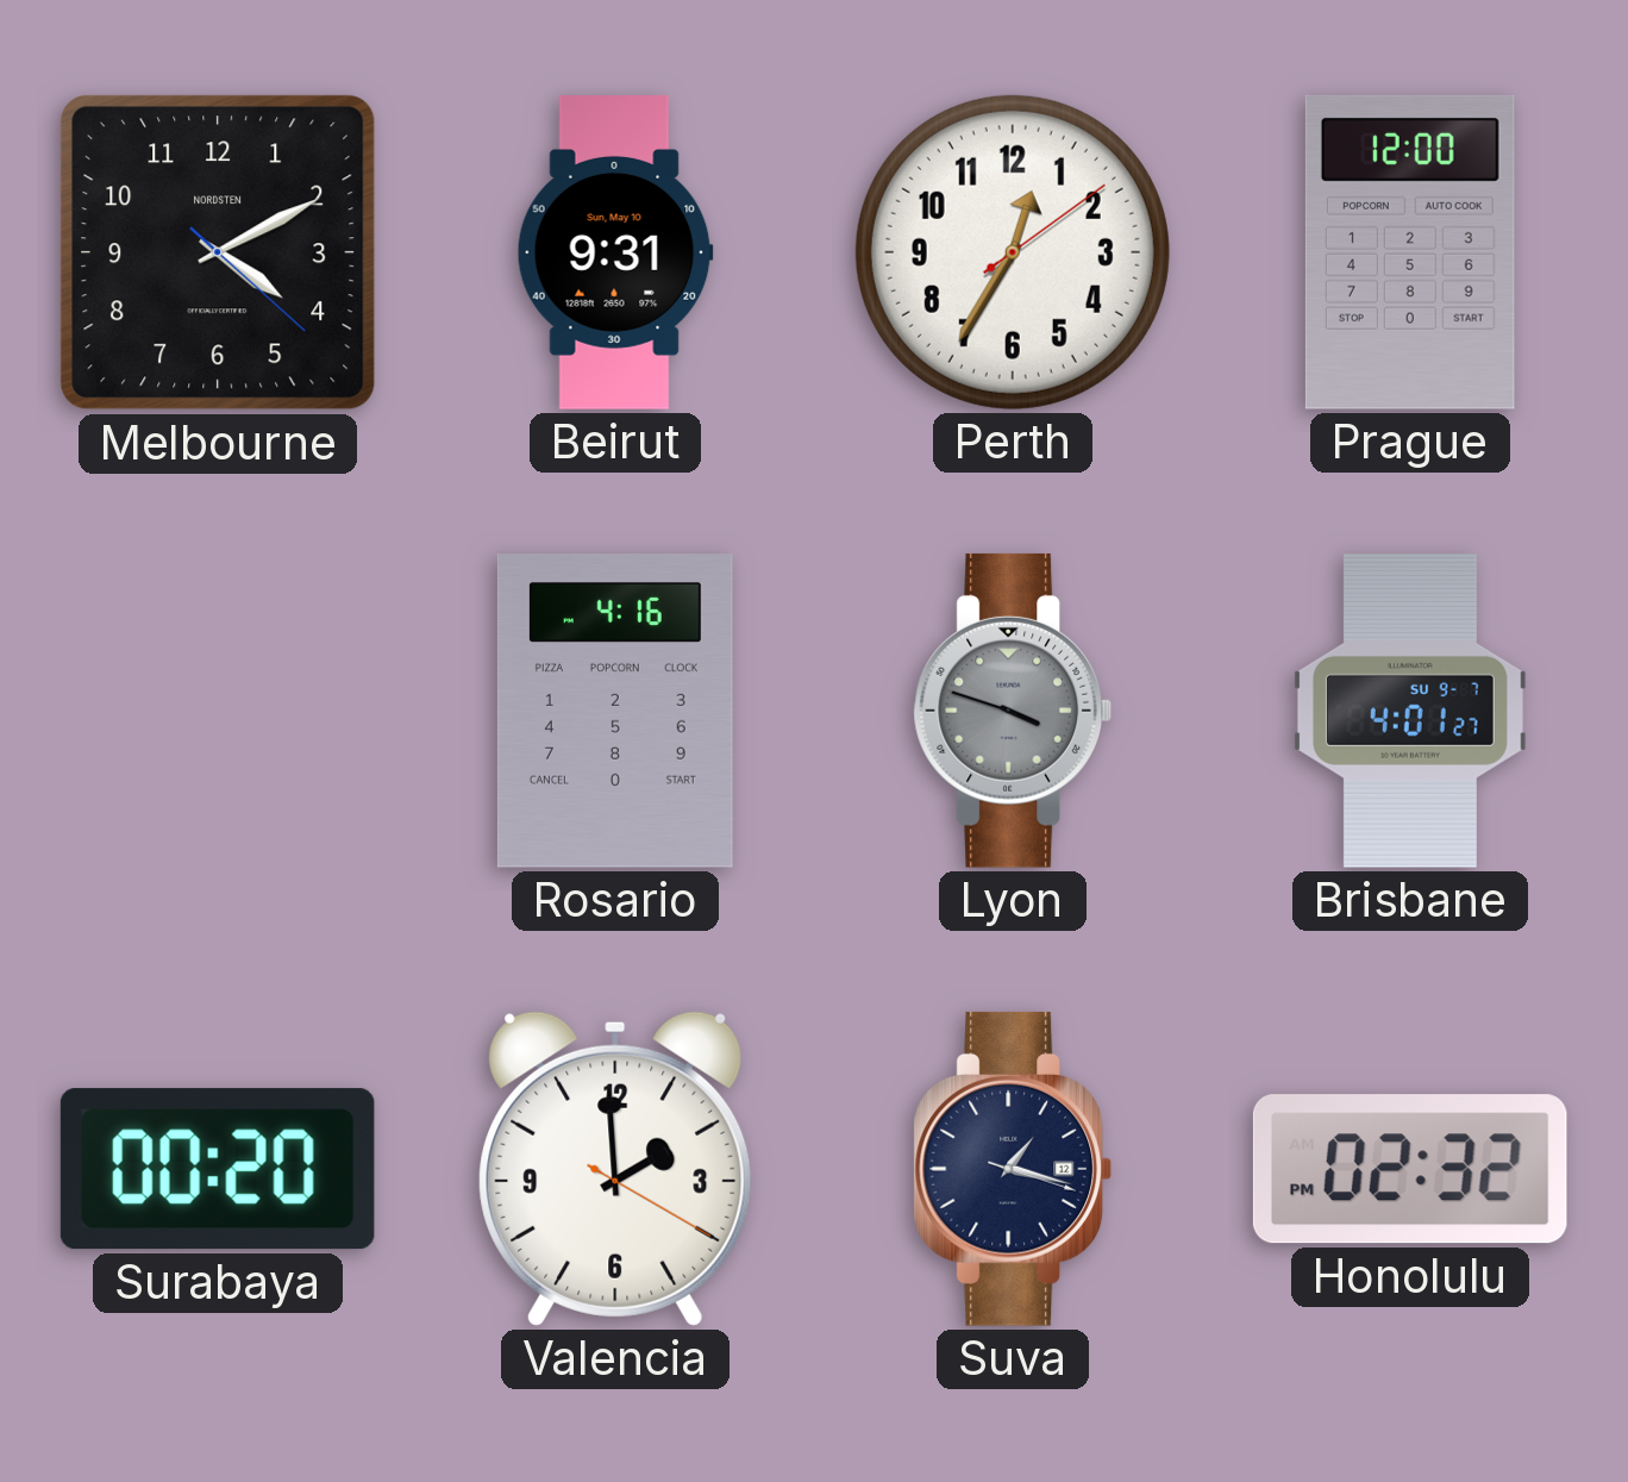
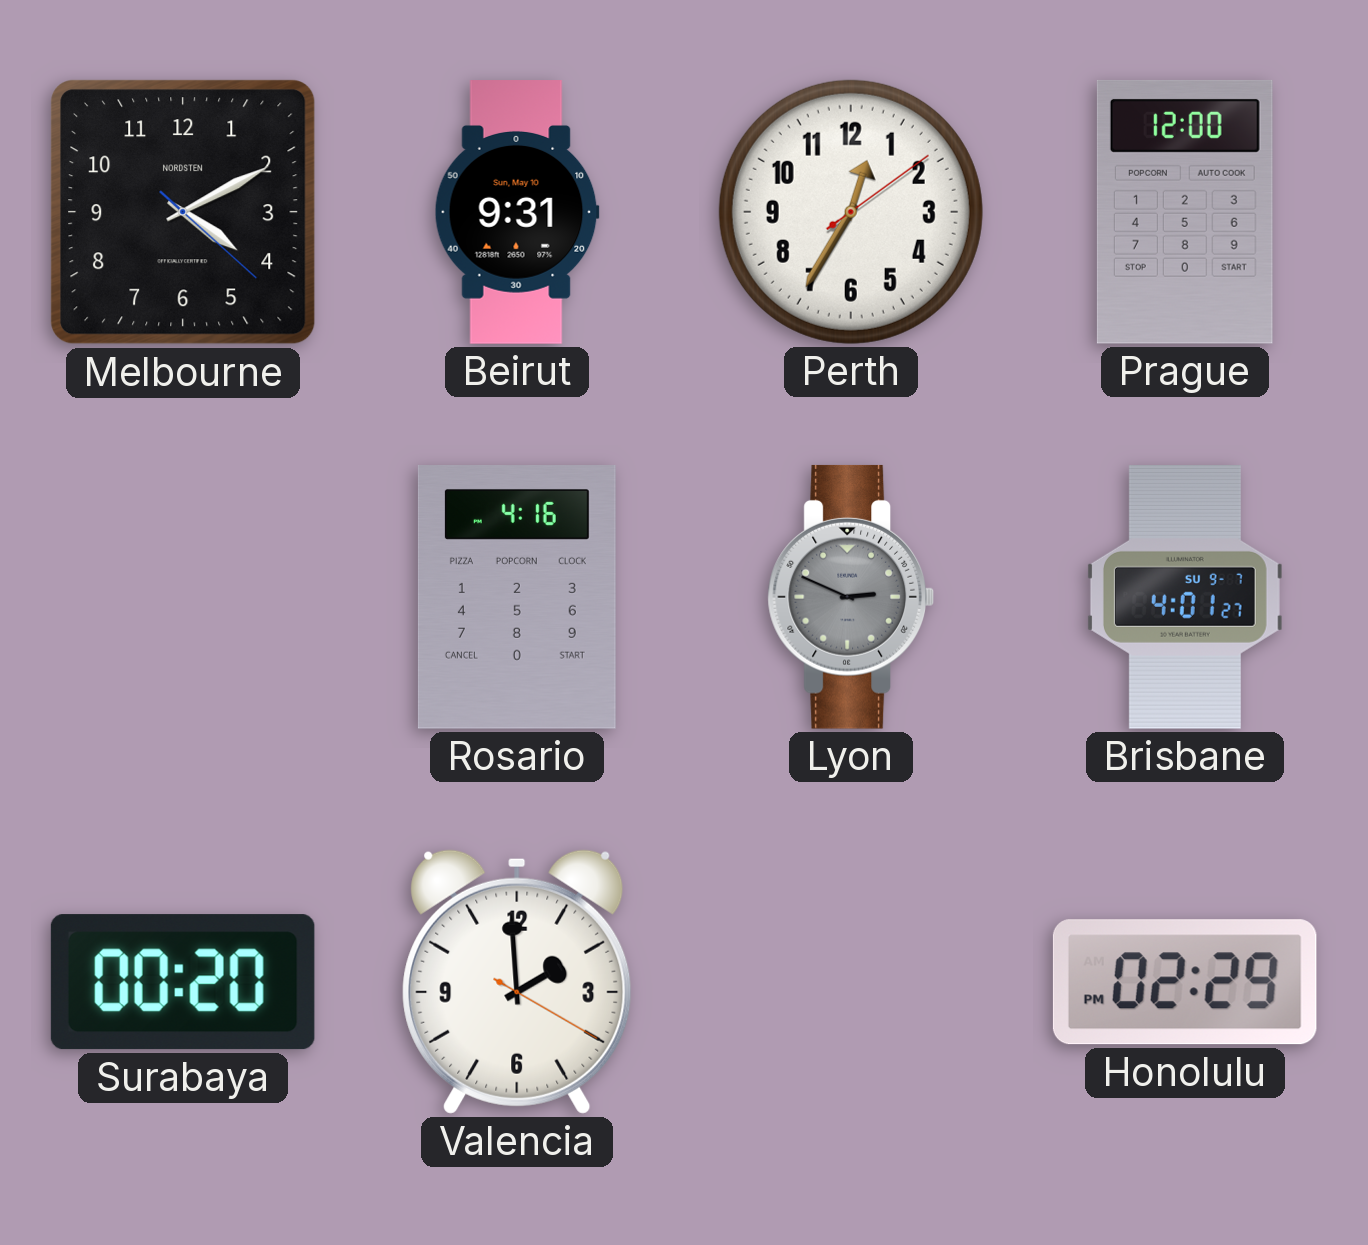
Lyon: 3:48 -> 2:49
Suva: 1:17 -> none
Honolulu: 02:32 -> 02:29
